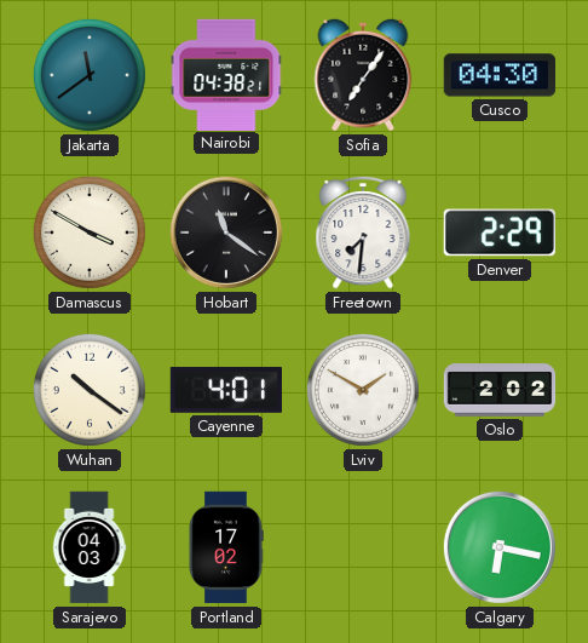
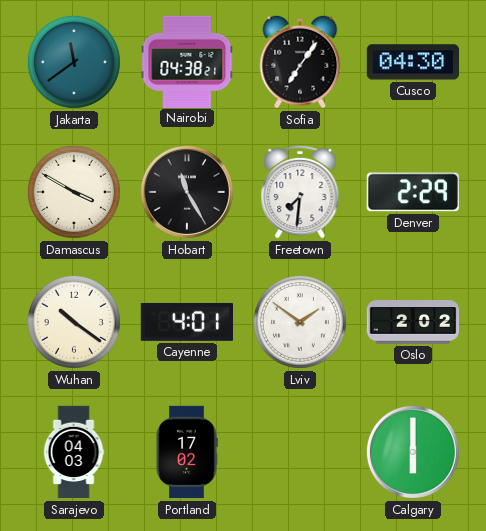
Hobart: 11:21 -> 11:25
Lviv: 1:50 -> 1:51
Calgary: 6:17 -> 6:00
